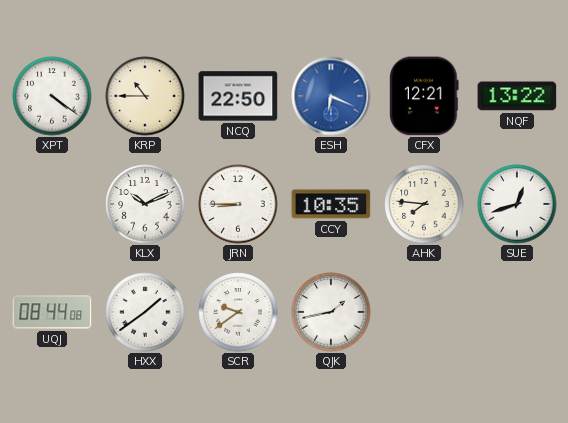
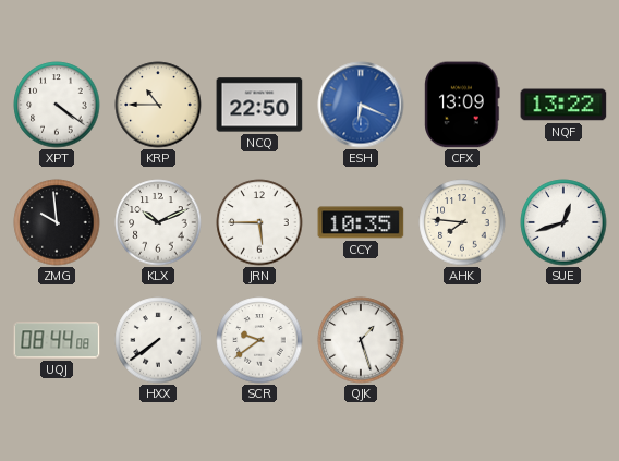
CFX: 12:21 -> 13:09
ZMG: none -> 9:59
JRN: 8:45 -> 5:45
HXX: 1:39 -> 7:39
QJK: 1:43 -> 1:27
